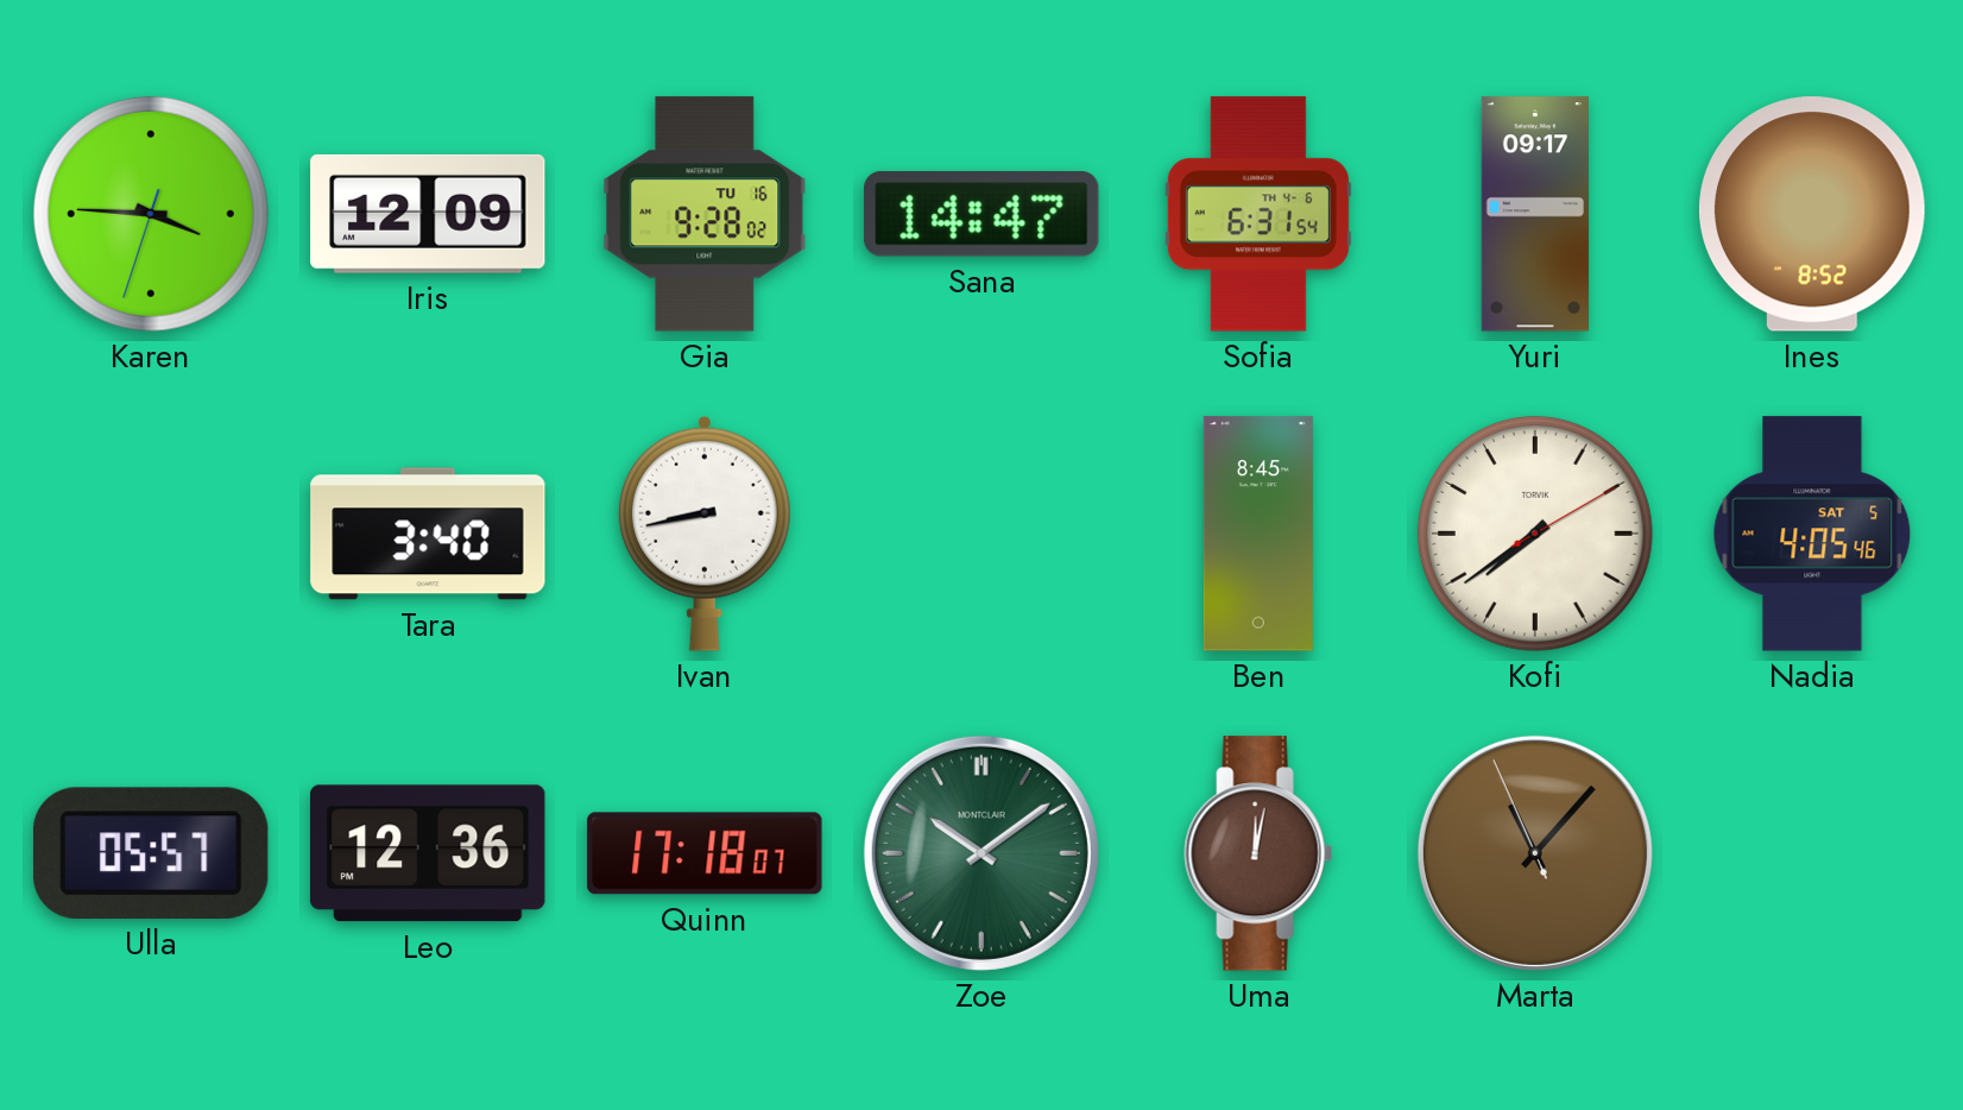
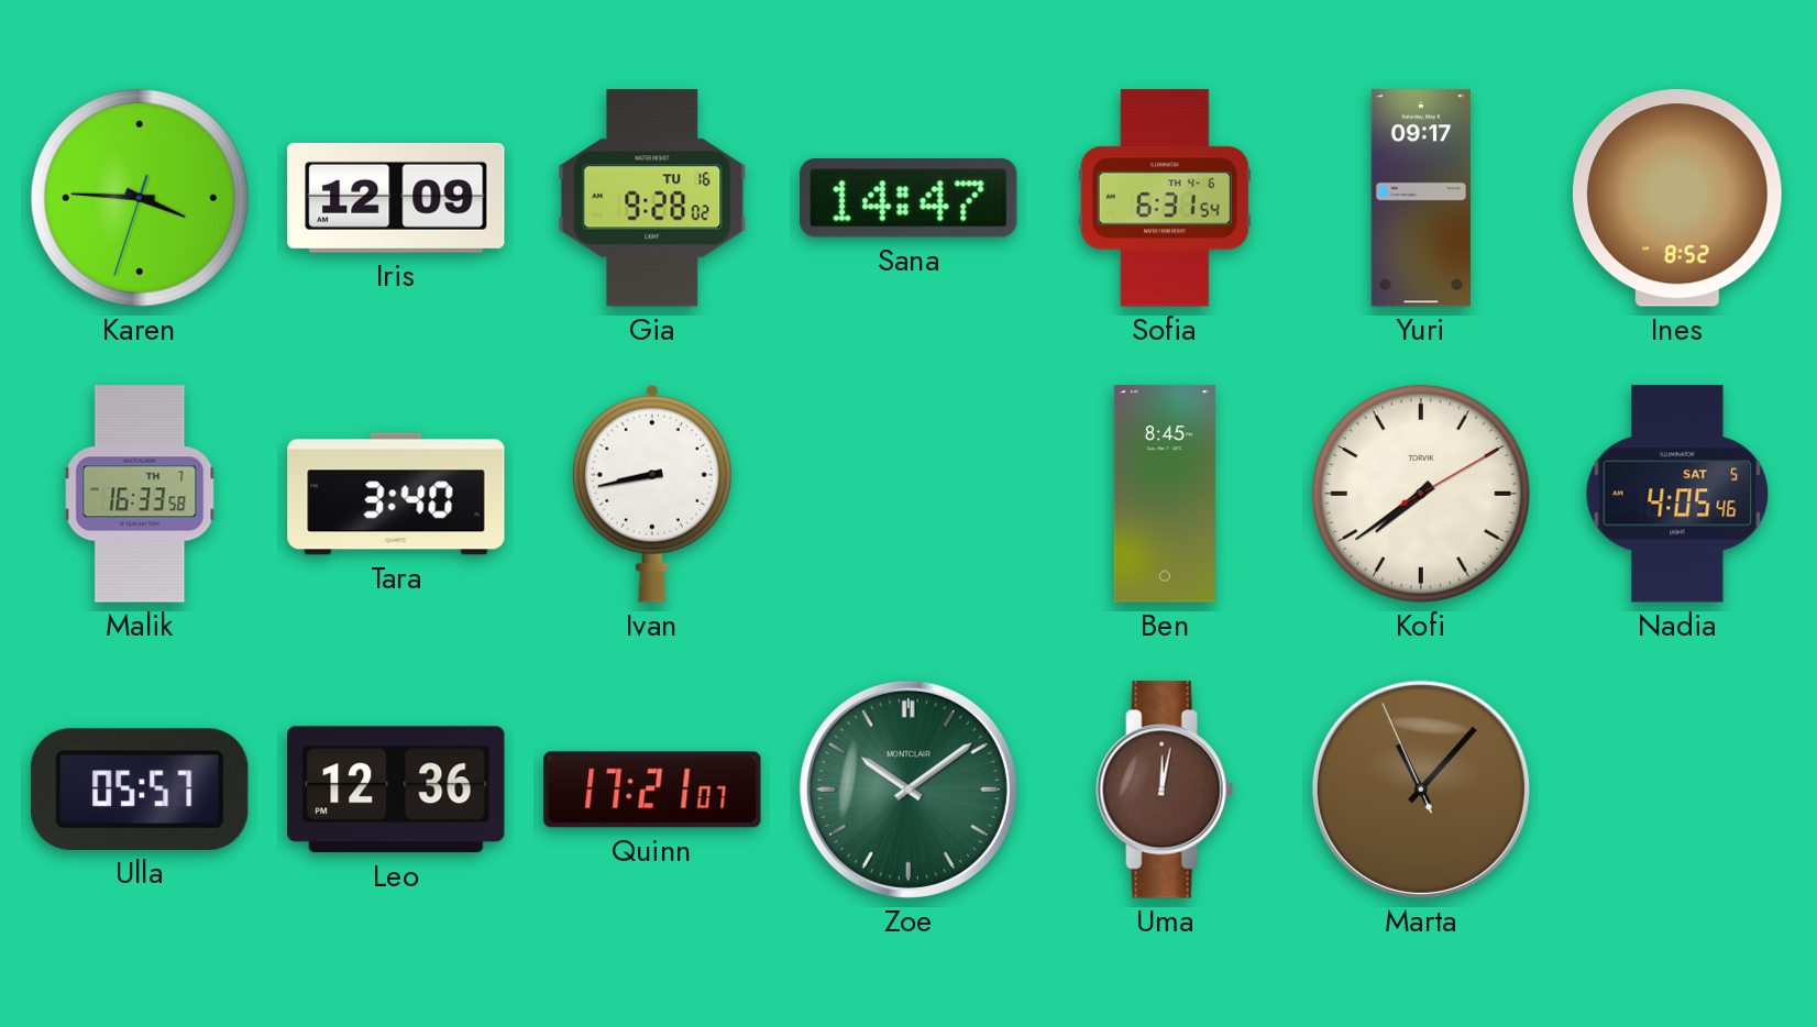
Malik: none -> 16:33
Quinn: 17:18 -> 17:21
